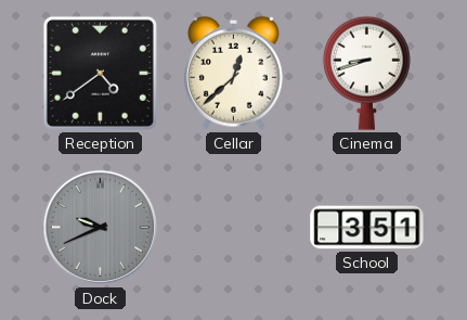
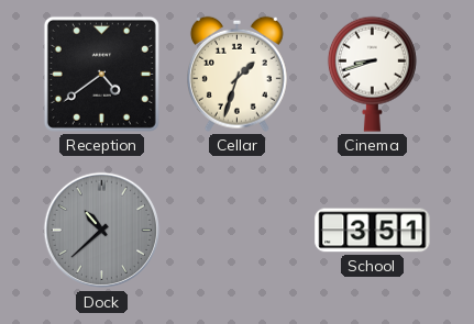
Cellar: 12:38 -> 1:33
Dock: 9:41 -> 10:38
